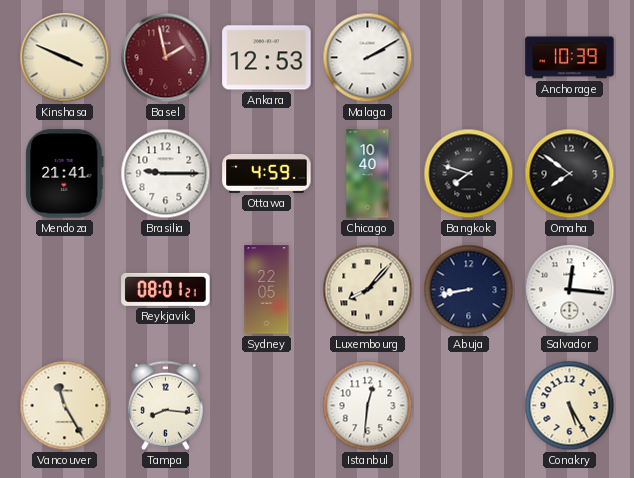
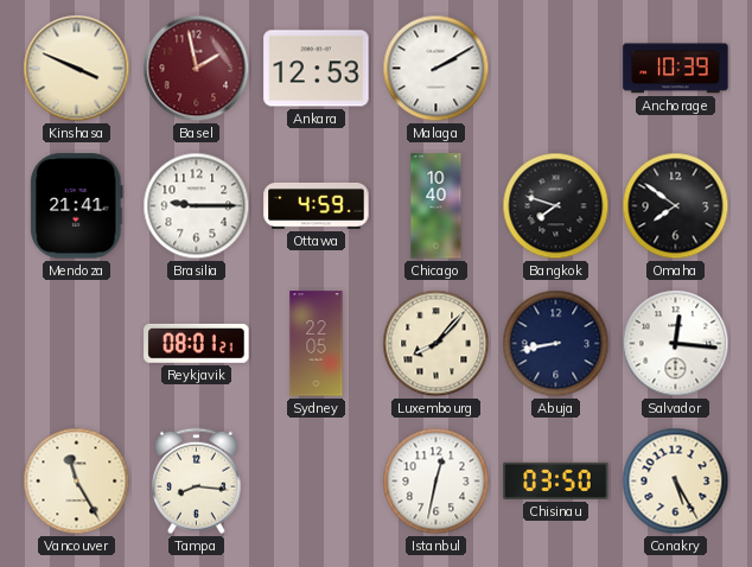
Istanbul: 12:31 -> 12:32
Chisinau: none -> 03:50
